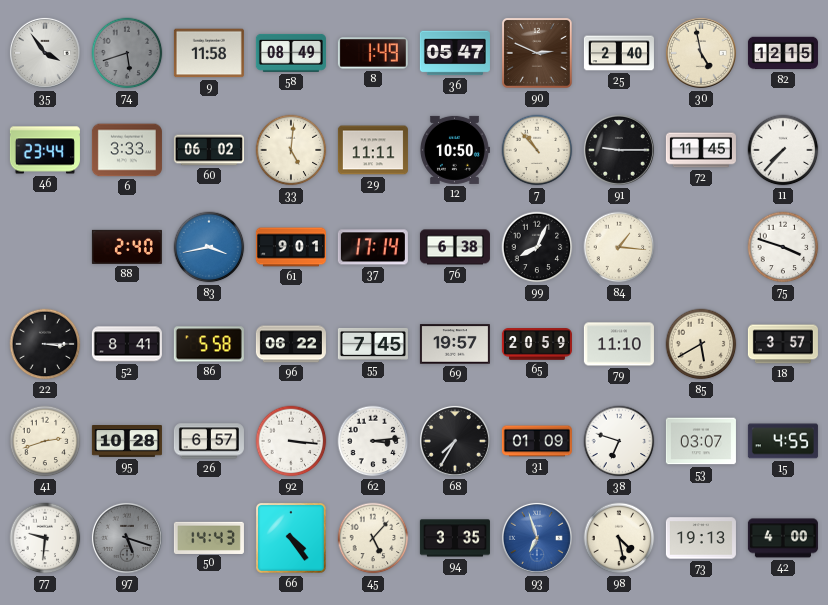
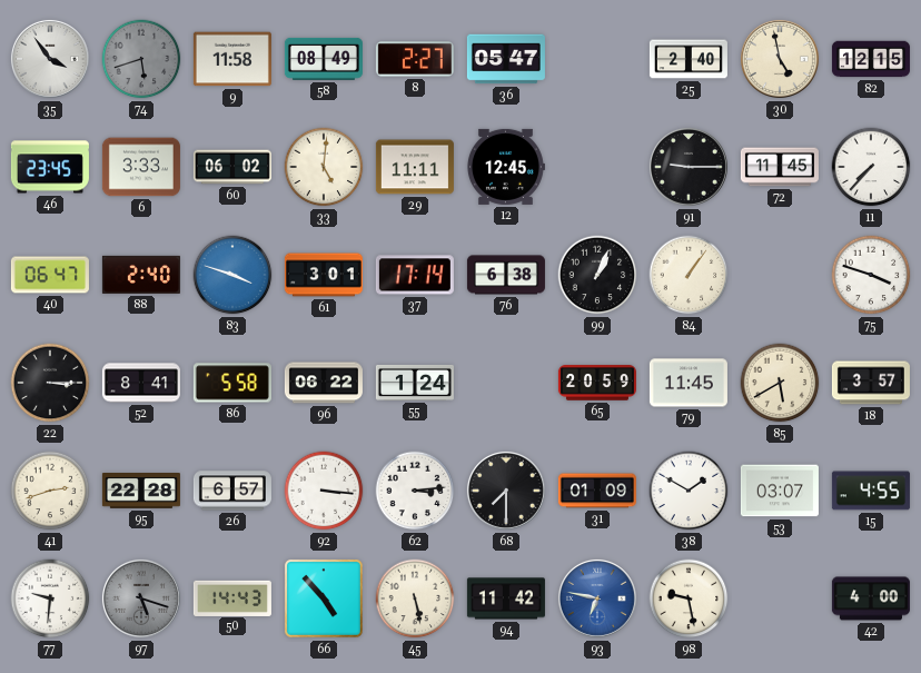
8: 1:49 -> 2:27
90: 2:49 -> none
46: 23:44 -> 23:45
12: 10:50 -> 12:45
7: 10:53 -> none
40: none -> 06:47
83: 3:43 -> 3:48
61: 9:01 -> 3:01
99: 8:04 -> 1:04
84: 1:16 -> 1:06
55: 7:45 -> 1:24
69: 19:57 -> none
79: 11:10 -> 11:45
95: 10:28 -> 22:28
68: 7:35 -> 7:30
38: 6:48 -> 1:50
66: 4:24 -> 4:53
45: 5:07 -> 5:28
94: 3:35 -> 11:42
93: 6:57 -> 6:47
98: 4:28 -> 9:28
73: 19:13 -> none
